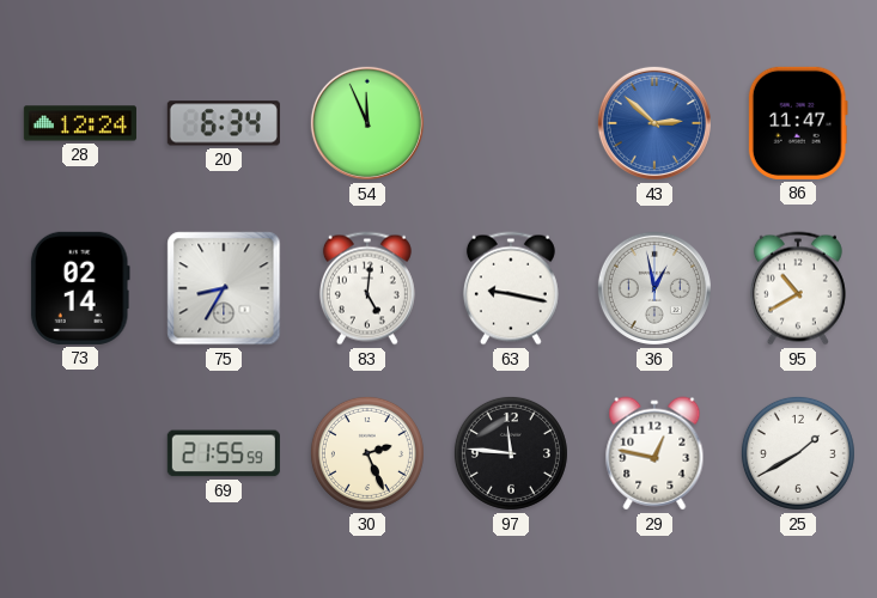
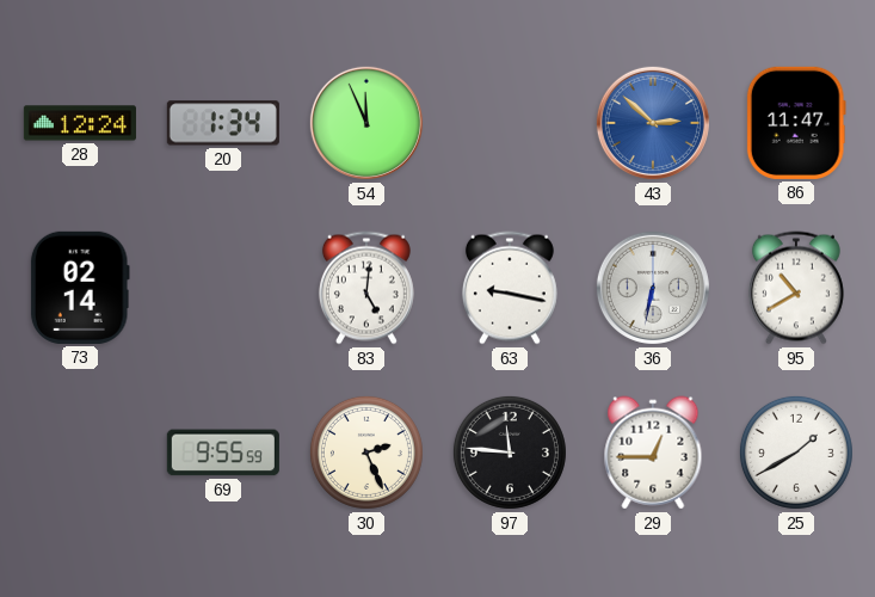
20: 6:34 -> 1:34
75: 8:35 -> none
36: 12:58 -> 6:32
69: 21:55 -> 9:55
29: 12:47 -> 12:45
